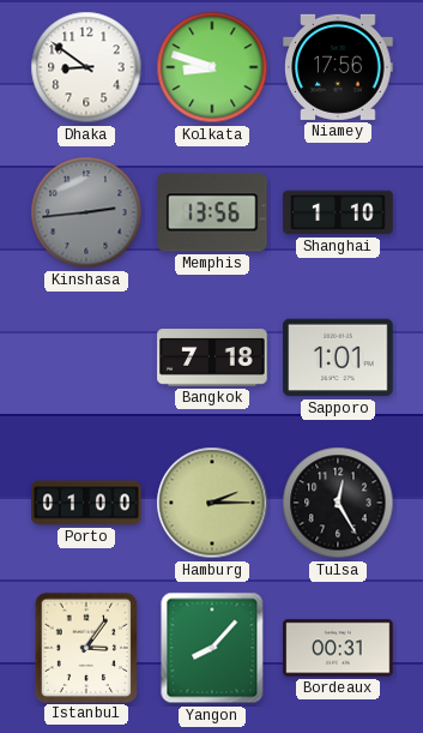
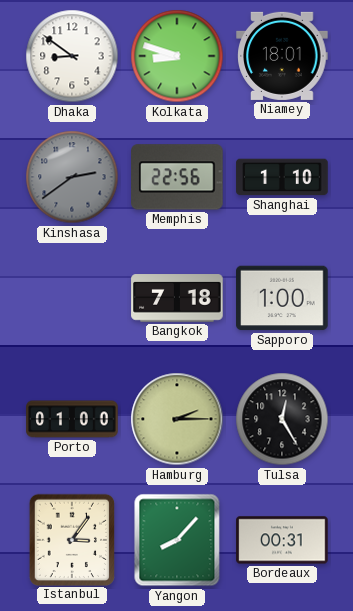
Niamey: 17:56 -> 18:01
Kinshasa: 2:44 -> 2:39
Memphis: 13:56 -> 22:56
Sapporo: 1:01 -> 1:00
